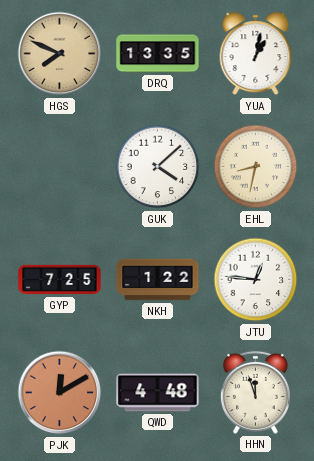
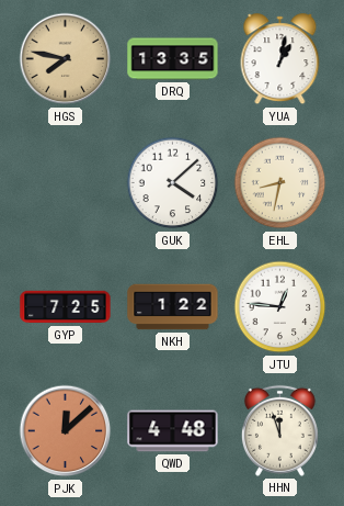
HGS: 7:49 -> 7:47
PJK: 12:10 -> 12:08
